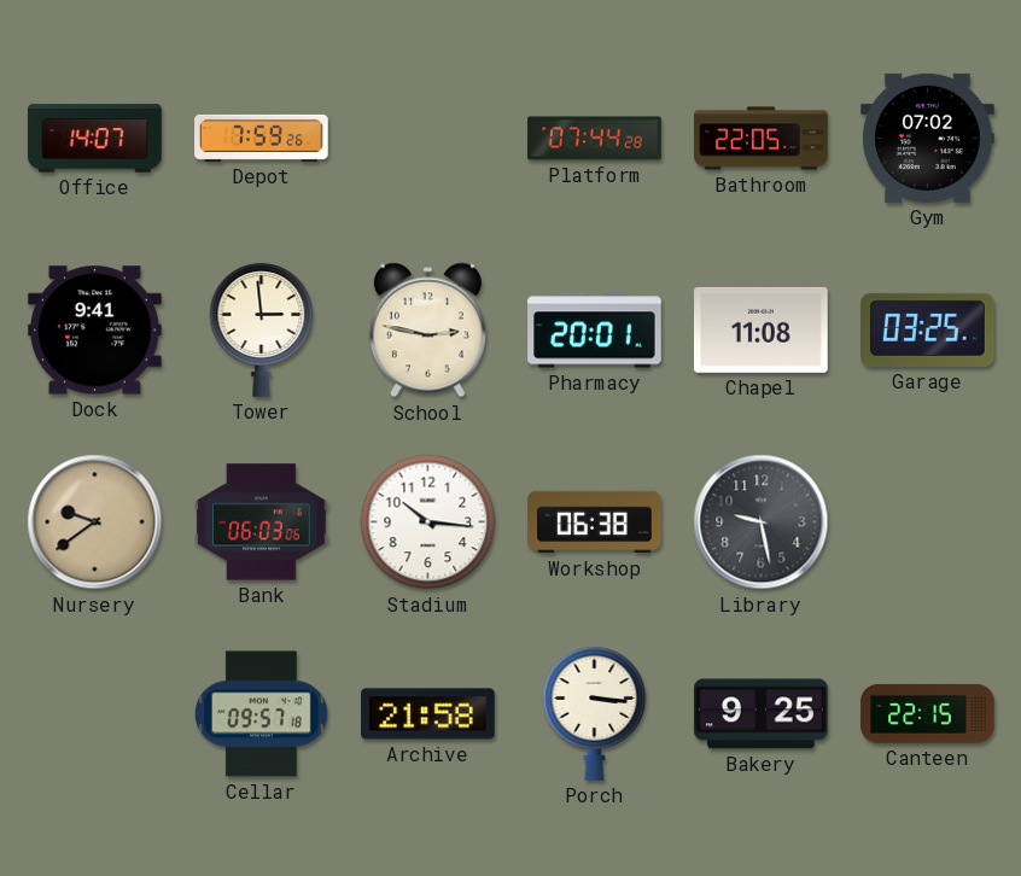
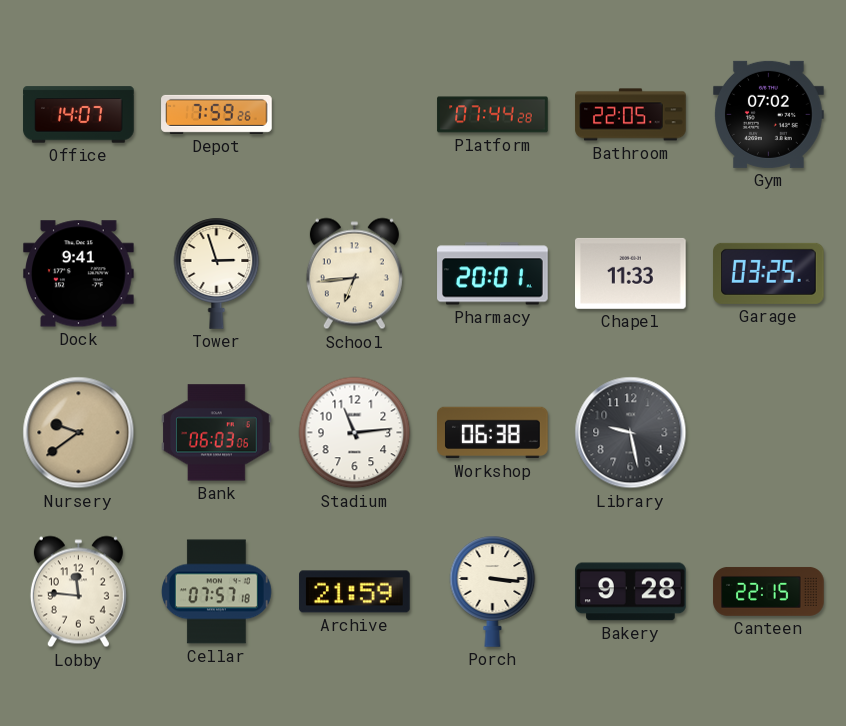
Tower: 2:59 -> 2:57
School: 2:47 -> 6:44
Chapel: 11:08 -> 11:33
Stadium: 10:16 -> 11:14
Lobby: none -> 11:46
Cellar: 09:57 -> 07:57
Archive: 21:58 -> 21:59
Bakery: 9:25 -> 9:28
